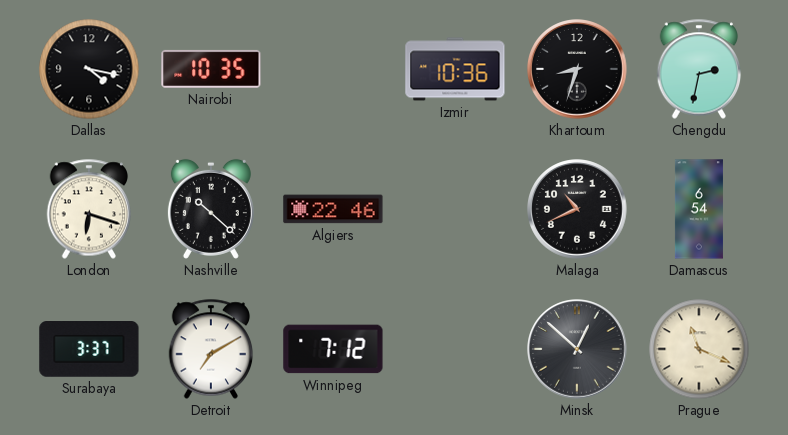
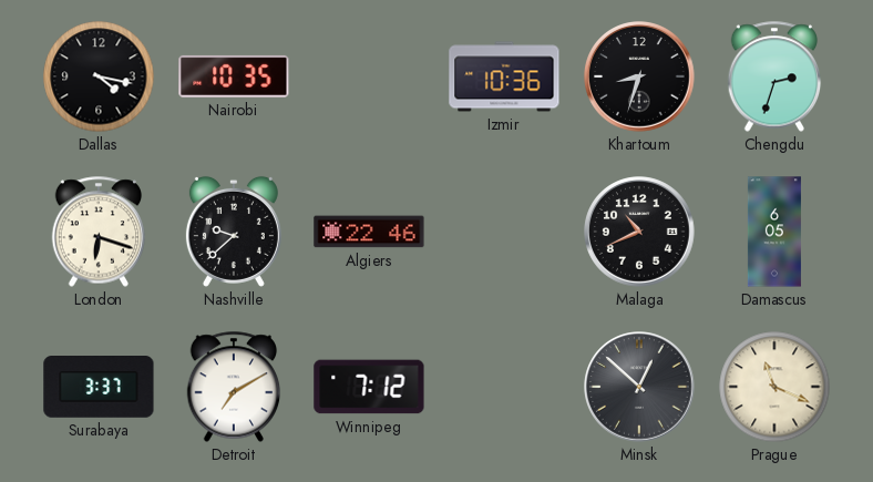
Chengdu: 2:32 -> 2:33
Nashville: 10:22 -> 9:38
Damascus: 6:54 -> 6:05
